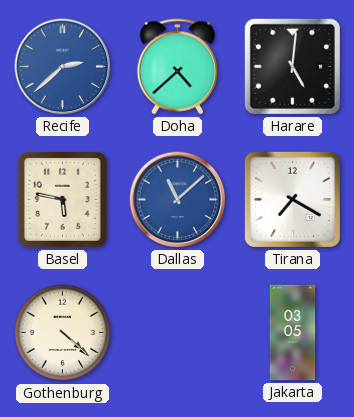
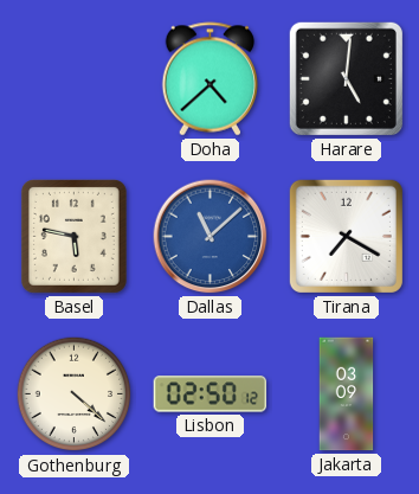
Recife: 2:38 -> none
Lisbon: none -> 02:50
Jakarta: 03:05 -> 03:09
